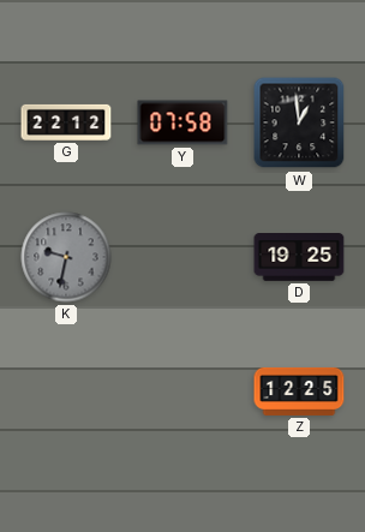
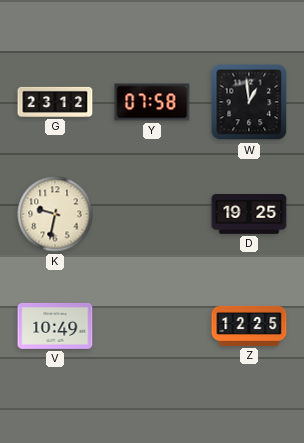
G: 22:12 -> 23:12
K dial: grey -> cream
V: none -> 10:49
